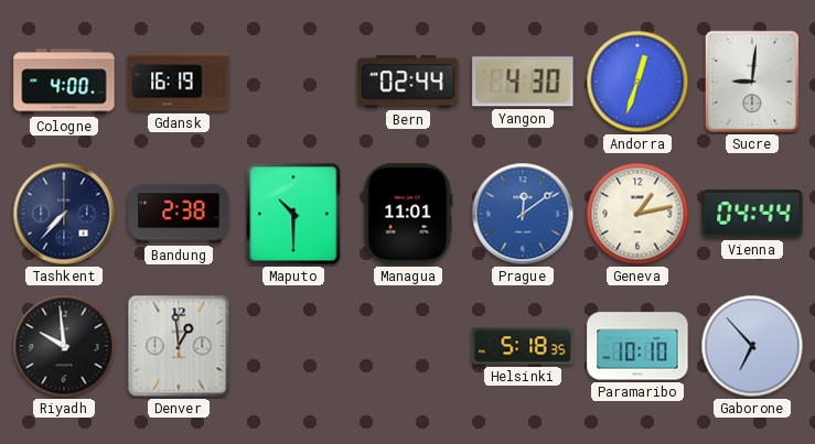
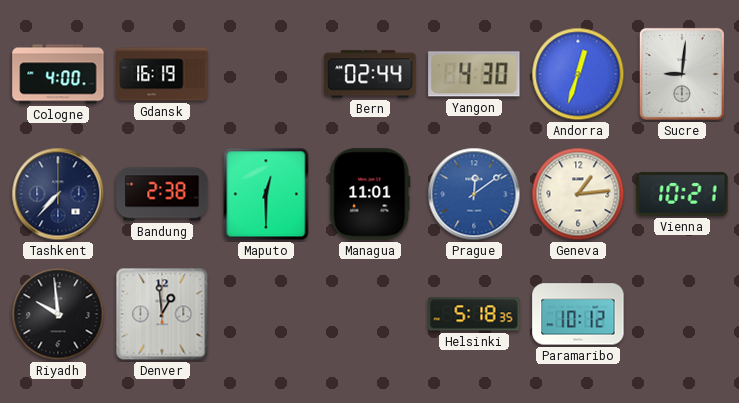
Maputo: 10:30 -> 12:30
Geneva: 1:13 -> 1:14
Vienna: 04:44 -> 10:21
Paramaribo: 10:10 -> 10:12
Gaborone: 6:53 -> none
